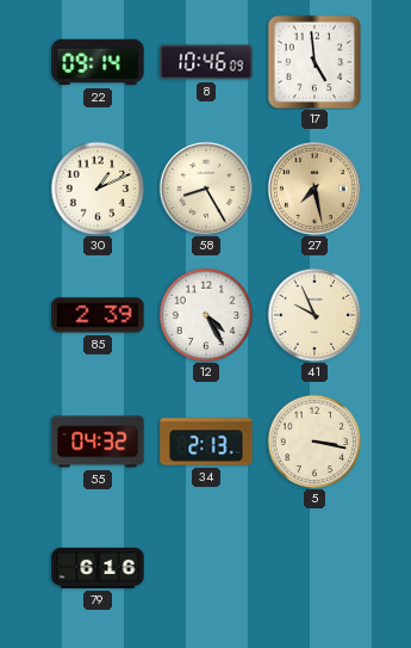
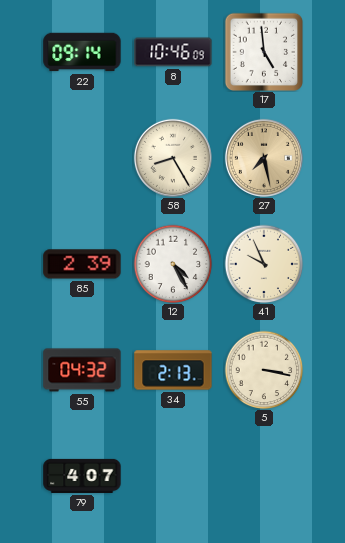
30: 1:11 -> none
79: 6:16 -> 4:07
